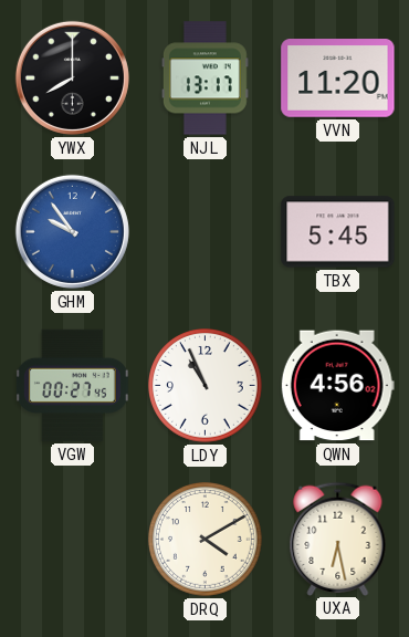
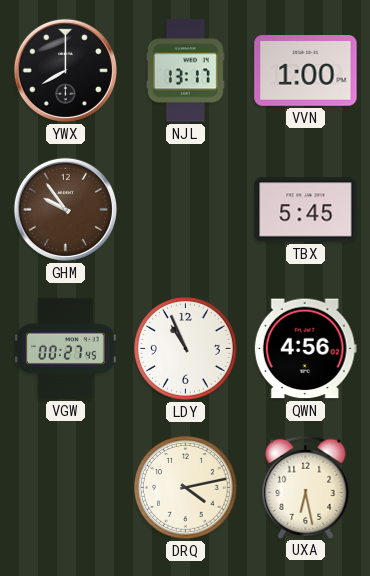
VVN: 11:20 -> 1:00
GHM dial: blue -> brown
DRQ: 4:10 -> 4:13
